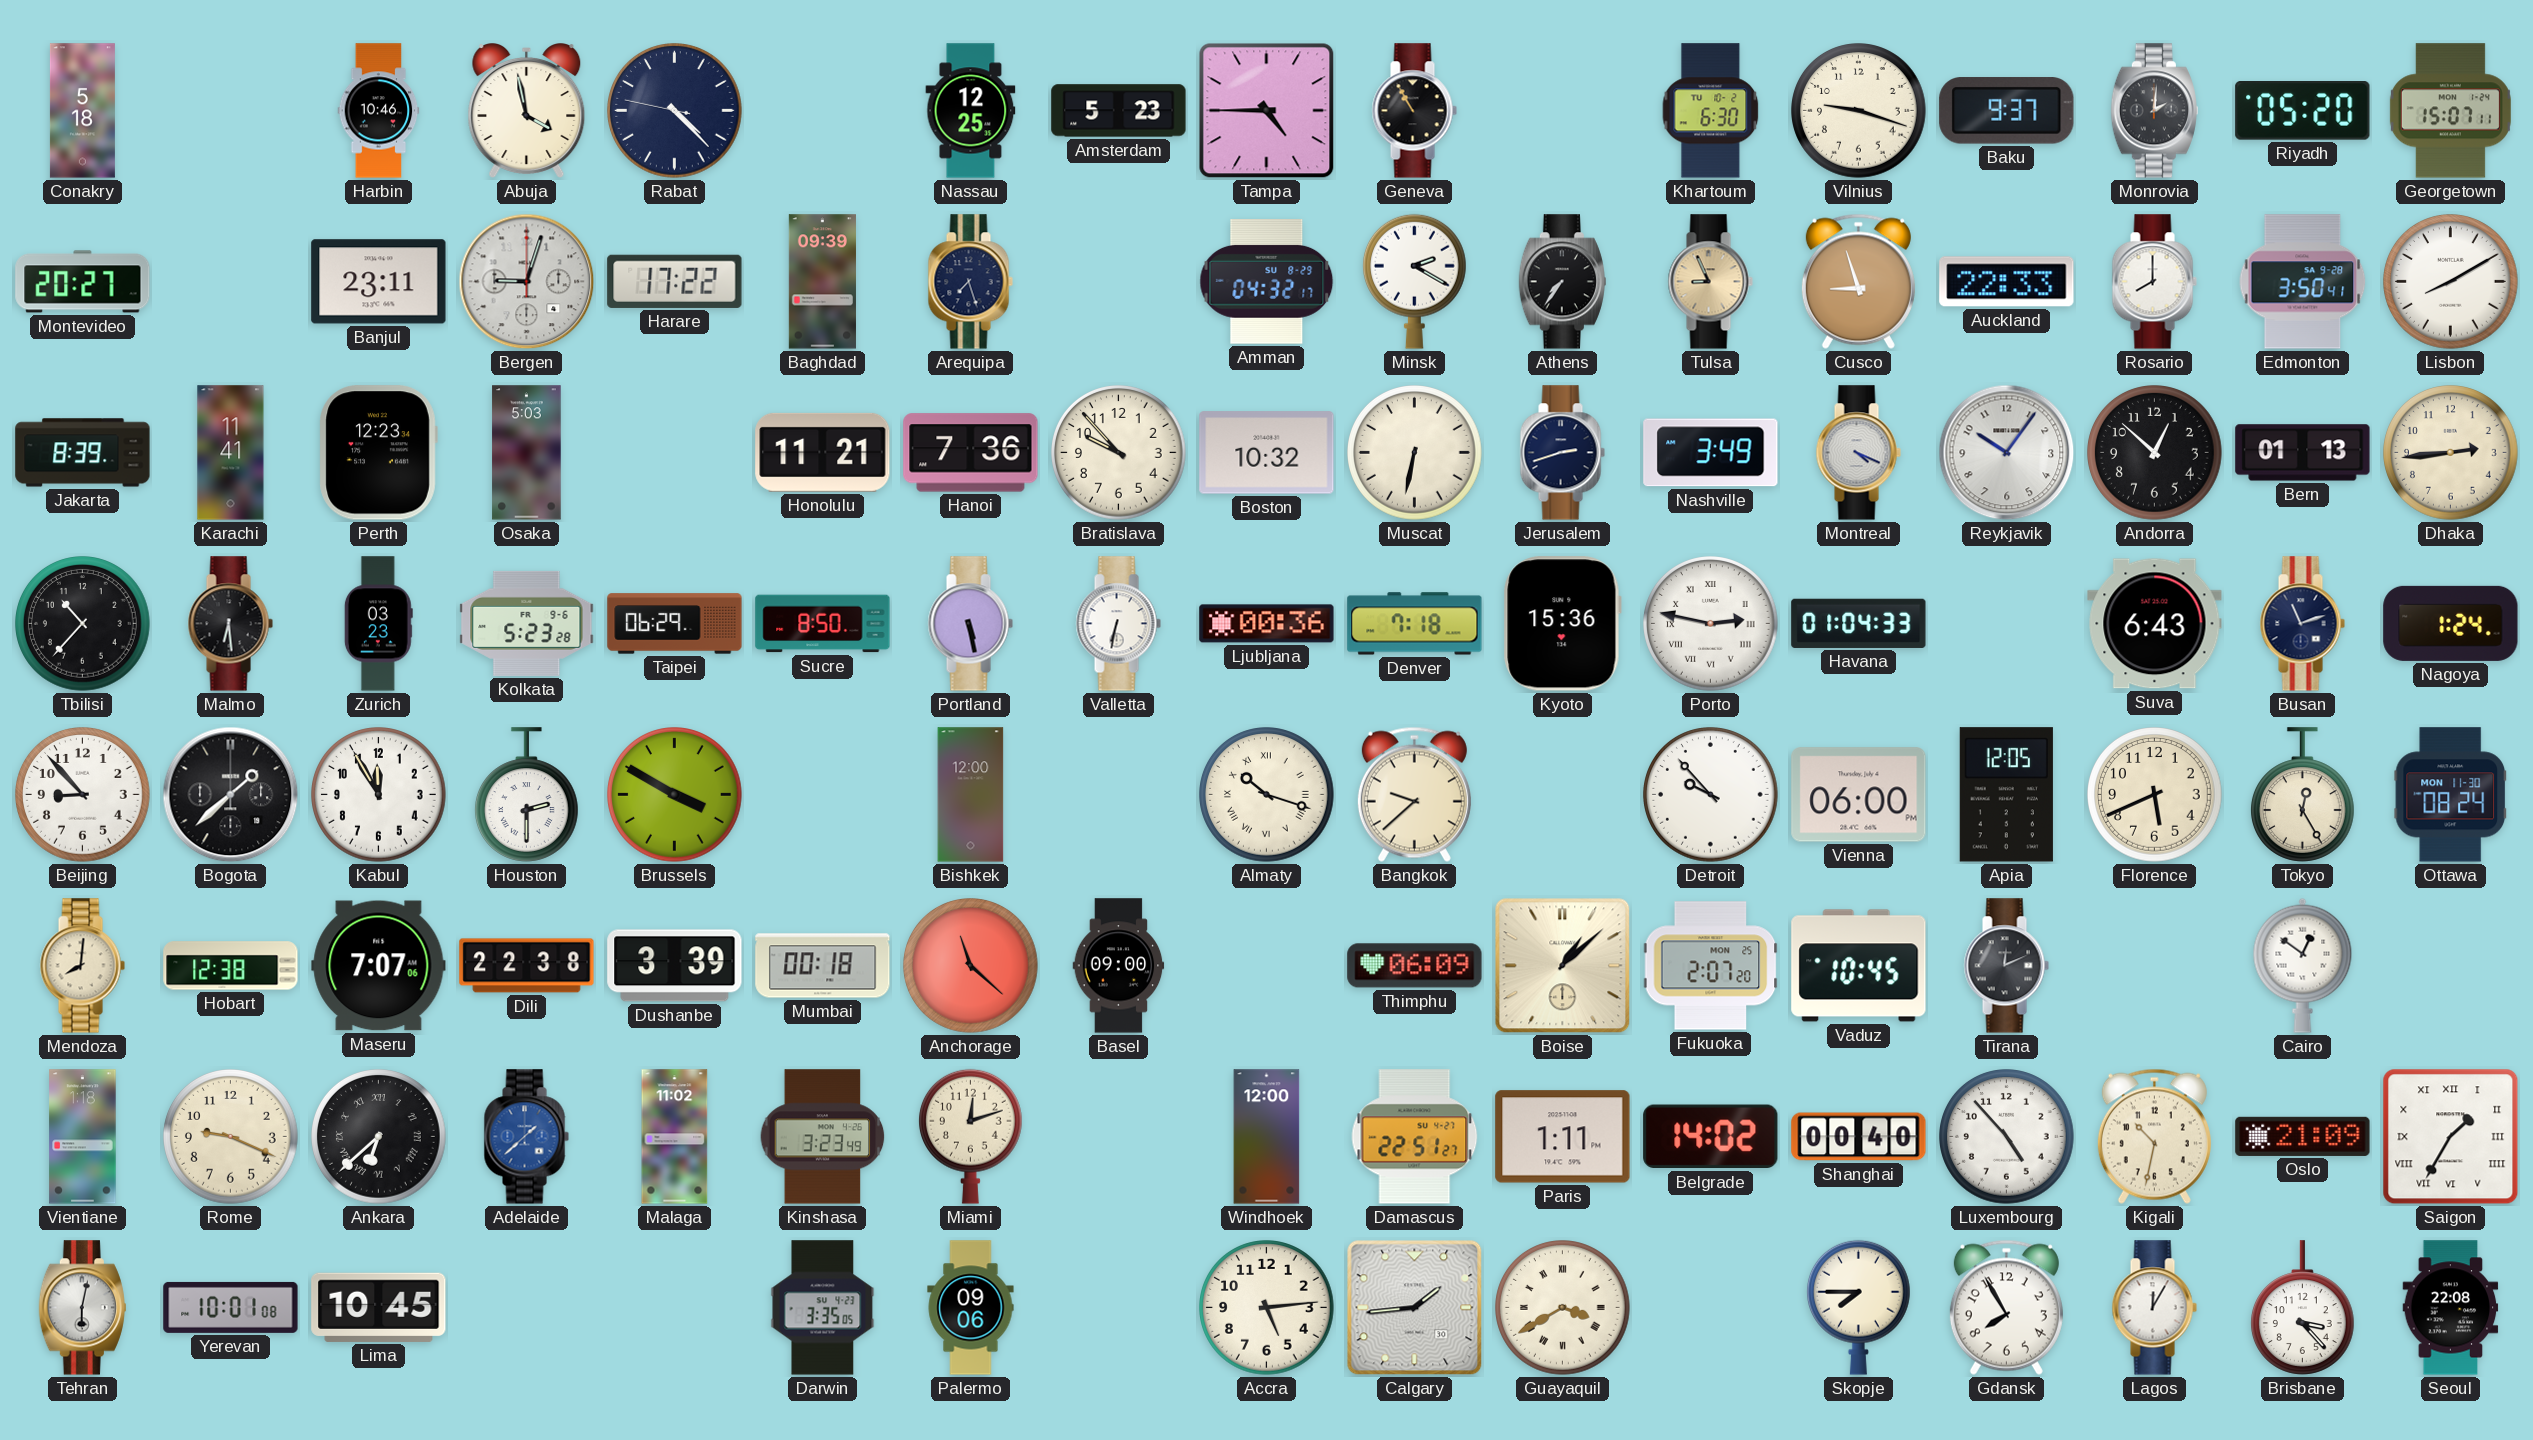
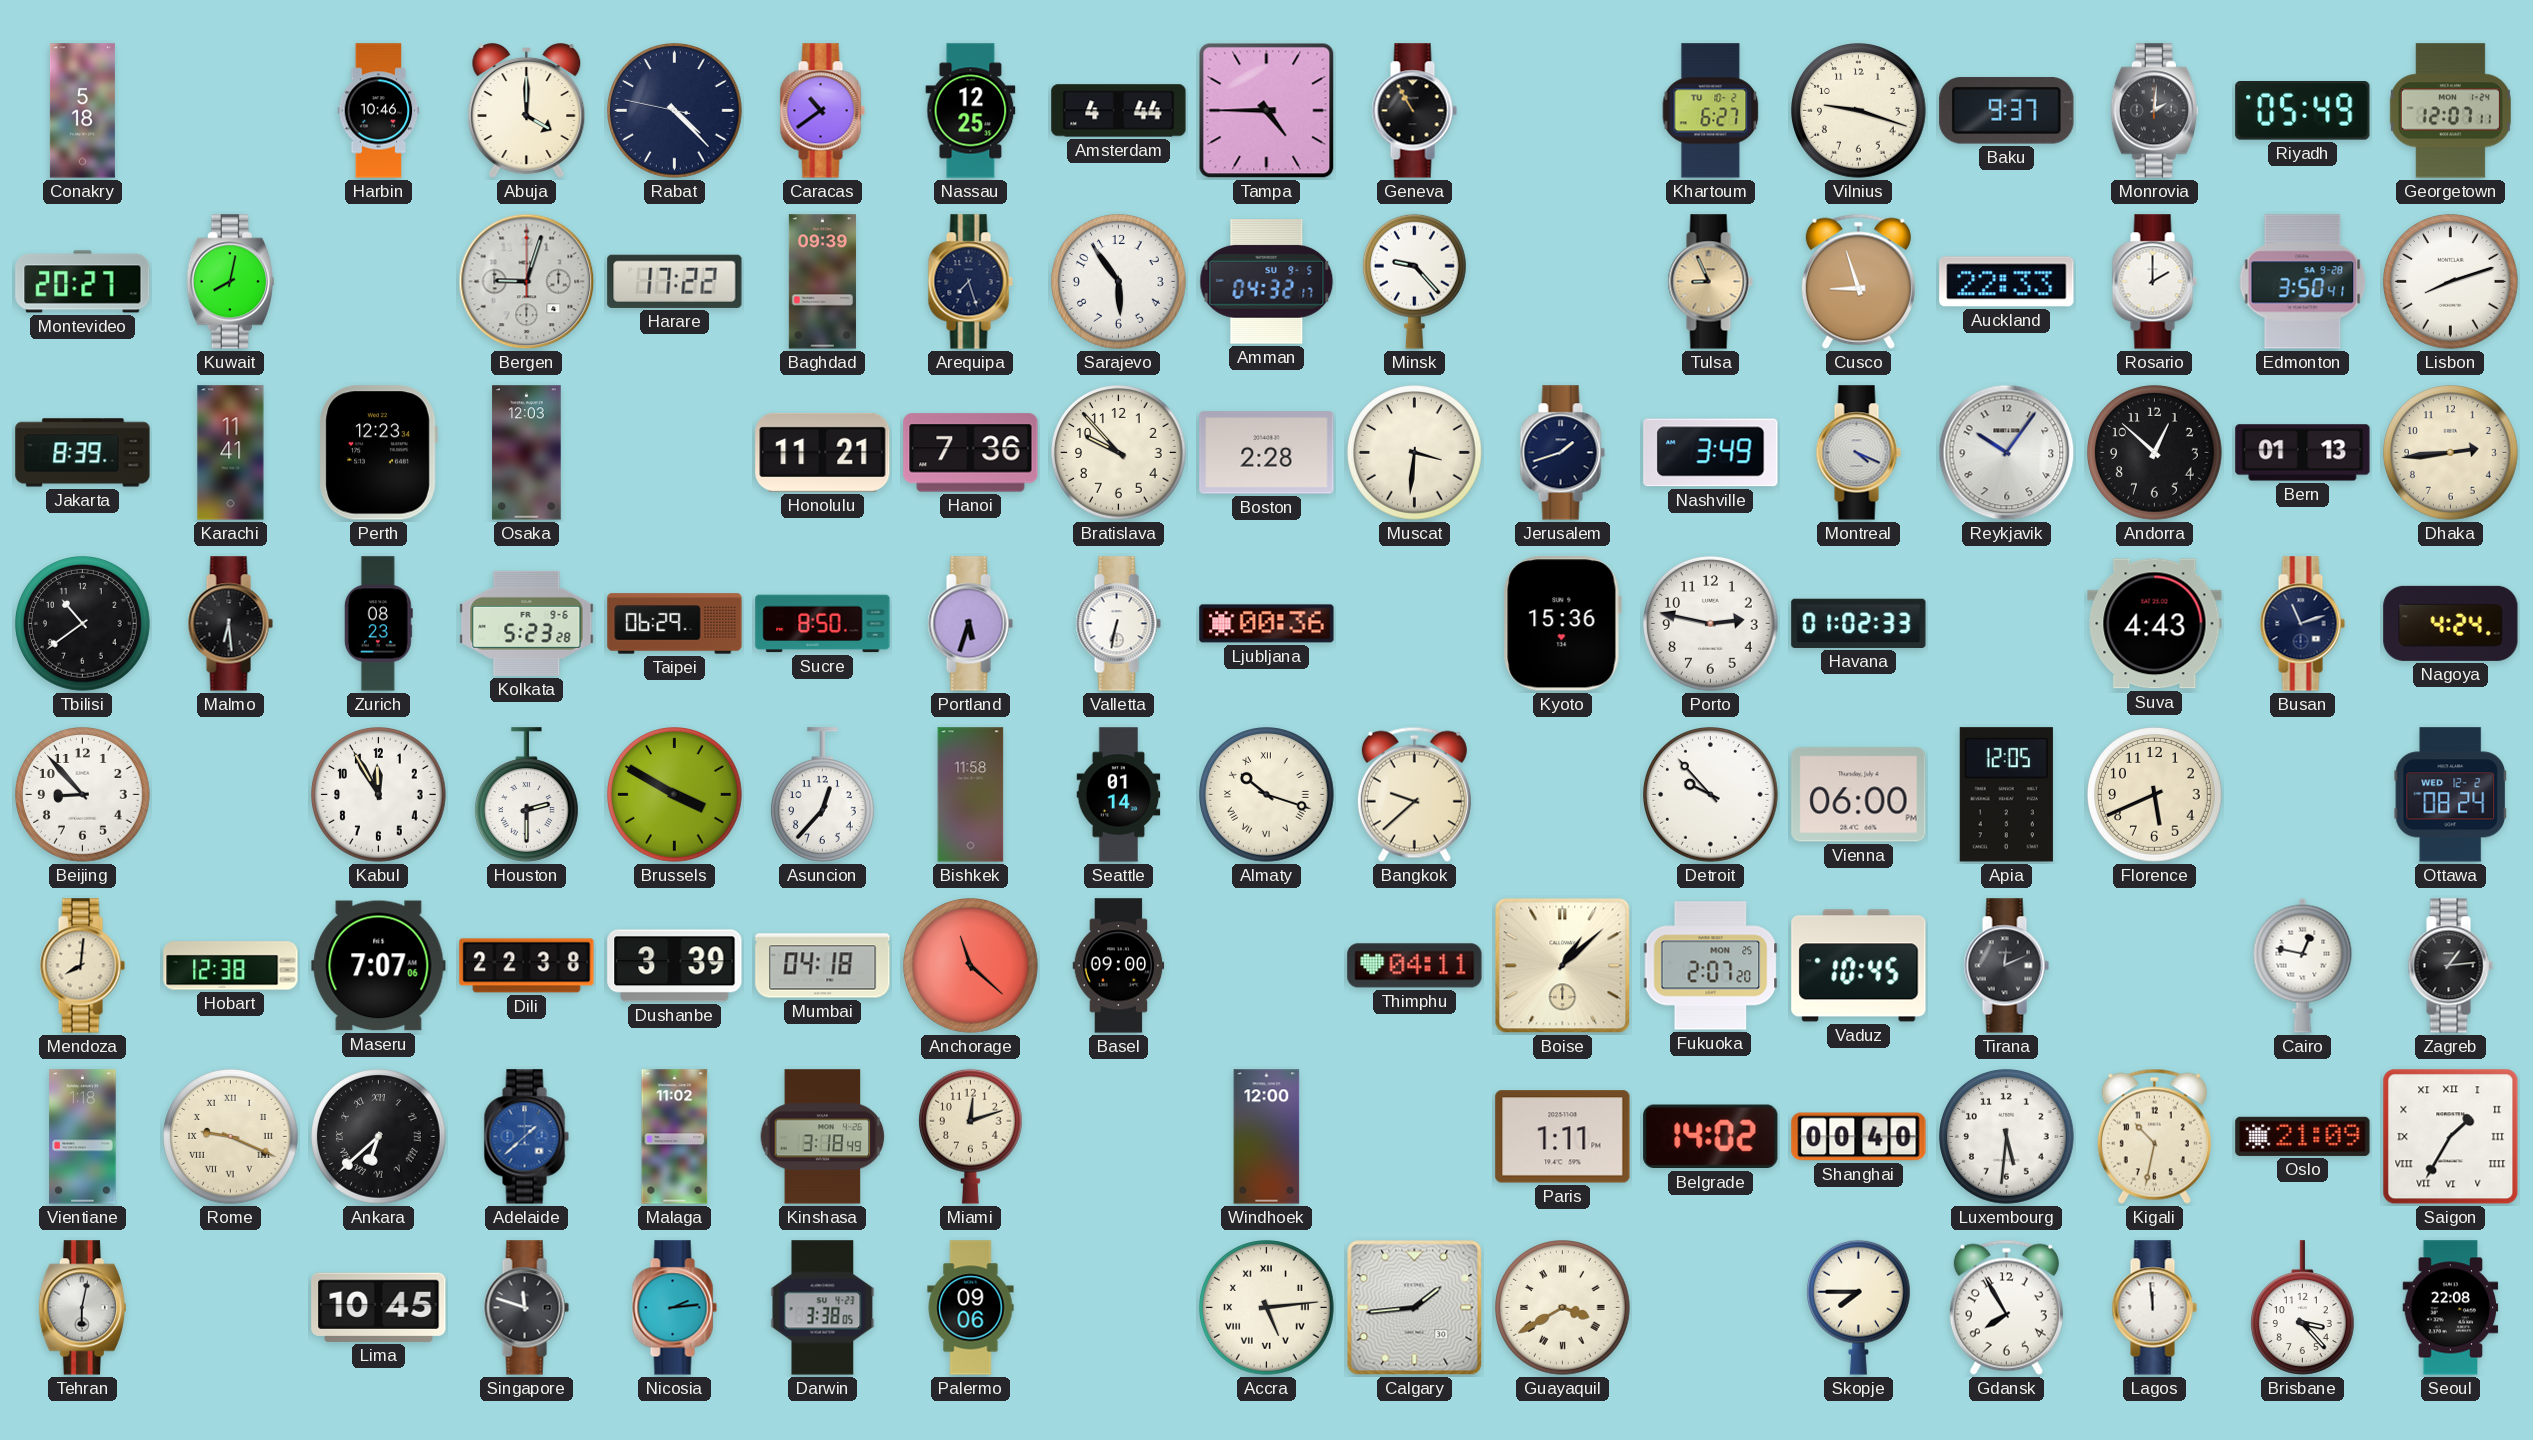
Abuja: 3:58 -> 4:00
Caracas: none -> 10:39
Amsterdam: 5:23 -> 4:44
Khartoum: 6:30 -> 6:27
Riyadh: 05:20 -> 05:49
Georgetown: 15:07 -> 12:07
Kuwait: none -> 8:02
Banjul: 23:11 -> none
Sarajevo: none -> 5:54
Amman date: SU 8-29 -> SU 9-5
Minsk: 2:20 -> 9:23
Athens: 7:36 -> none
Rosario: 8:00 -> 2:00
Lisbon: 8:10 -> 8:12
Osaka: 5:03 -> 12:03
Boston: 10:32 -> 2:28
Muscat: 6:32 -> 3:31
Jerusalem: 2:42 -> 1:42
Tbilisi: 10:37 -> 10:39
Zurich: 03:23 -> 08:23
Portland: 5:28 -> 5:33
Denver: 7:18 -> none
Porto numerals: Roman -> Arabic
Havana: 01:04 -> 01:02
Suva: 6:43 -> 4:43
Nagoya: 1:24 -> 4:24
Bogota: 1:38 -> none
Asuncion: none -> 12:37
Bishkek: 12:00 -> 11:58
Seattle: none -> 01:14
Tokyo: 12:25 -> none
Ottawa date: MON 11-30 -> WED 12-2
Mumbai: 00:18 -> 04:18
Thimphu: 06:09 -> 04:11
Cairo: 12:51 -> 12:47
Zagreb: none -> 1:14
Rome numerals: Arabic -> Roman
Kinshasa: 3:23 -> 3:18
Damascus: 22:51 -> none
Luxembourg: 4:53 -> 5:31
Yerevan: 10:01 -> none
Singapore: none -> 11:48
Nicosia: none -> 2:14
Darwin: 3:35 -> 3:38
Accra numerals: Arabic -> Roman
Lagos: 12:05 -> 11:59
